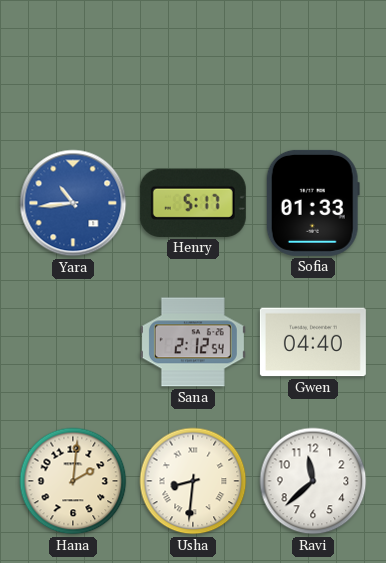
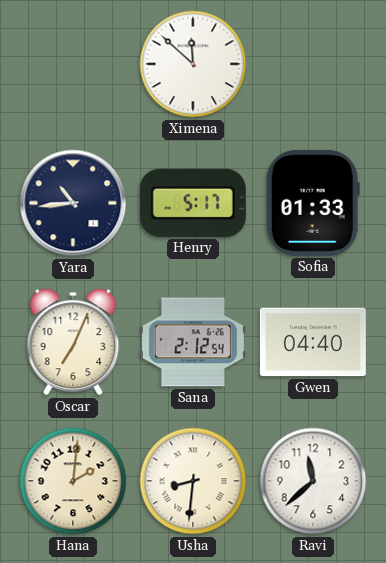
Ximena: none -> 11:52
Yara dial: blue -> navy
Oscar: none -> 7:04
